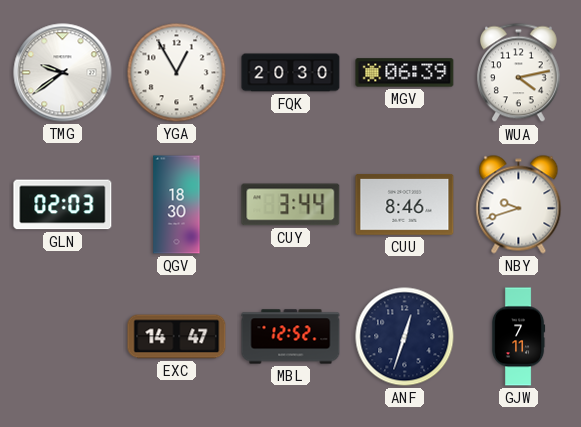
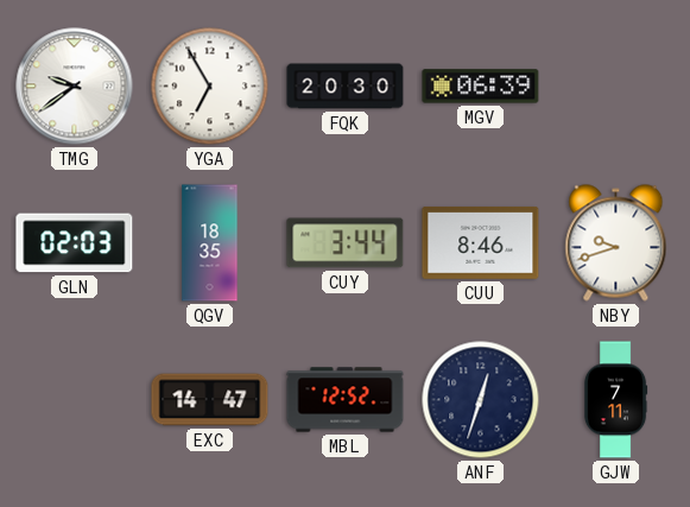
YGA: 12:55 -> 6:55
WUA: 4:13 -> none
QGV: 18:30 -> 18:35
